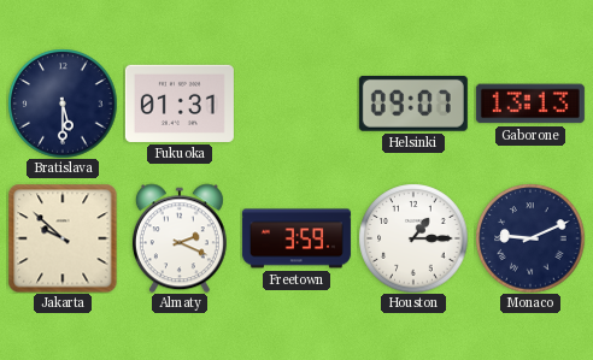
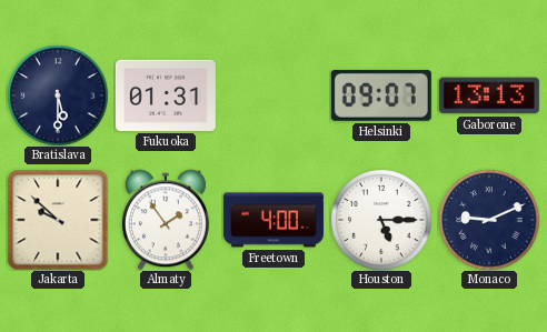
Almaty: 2:19 -> 1:54
Freetown: 3:59 -> 4:00
Houston: 1:15 -> 5:15
